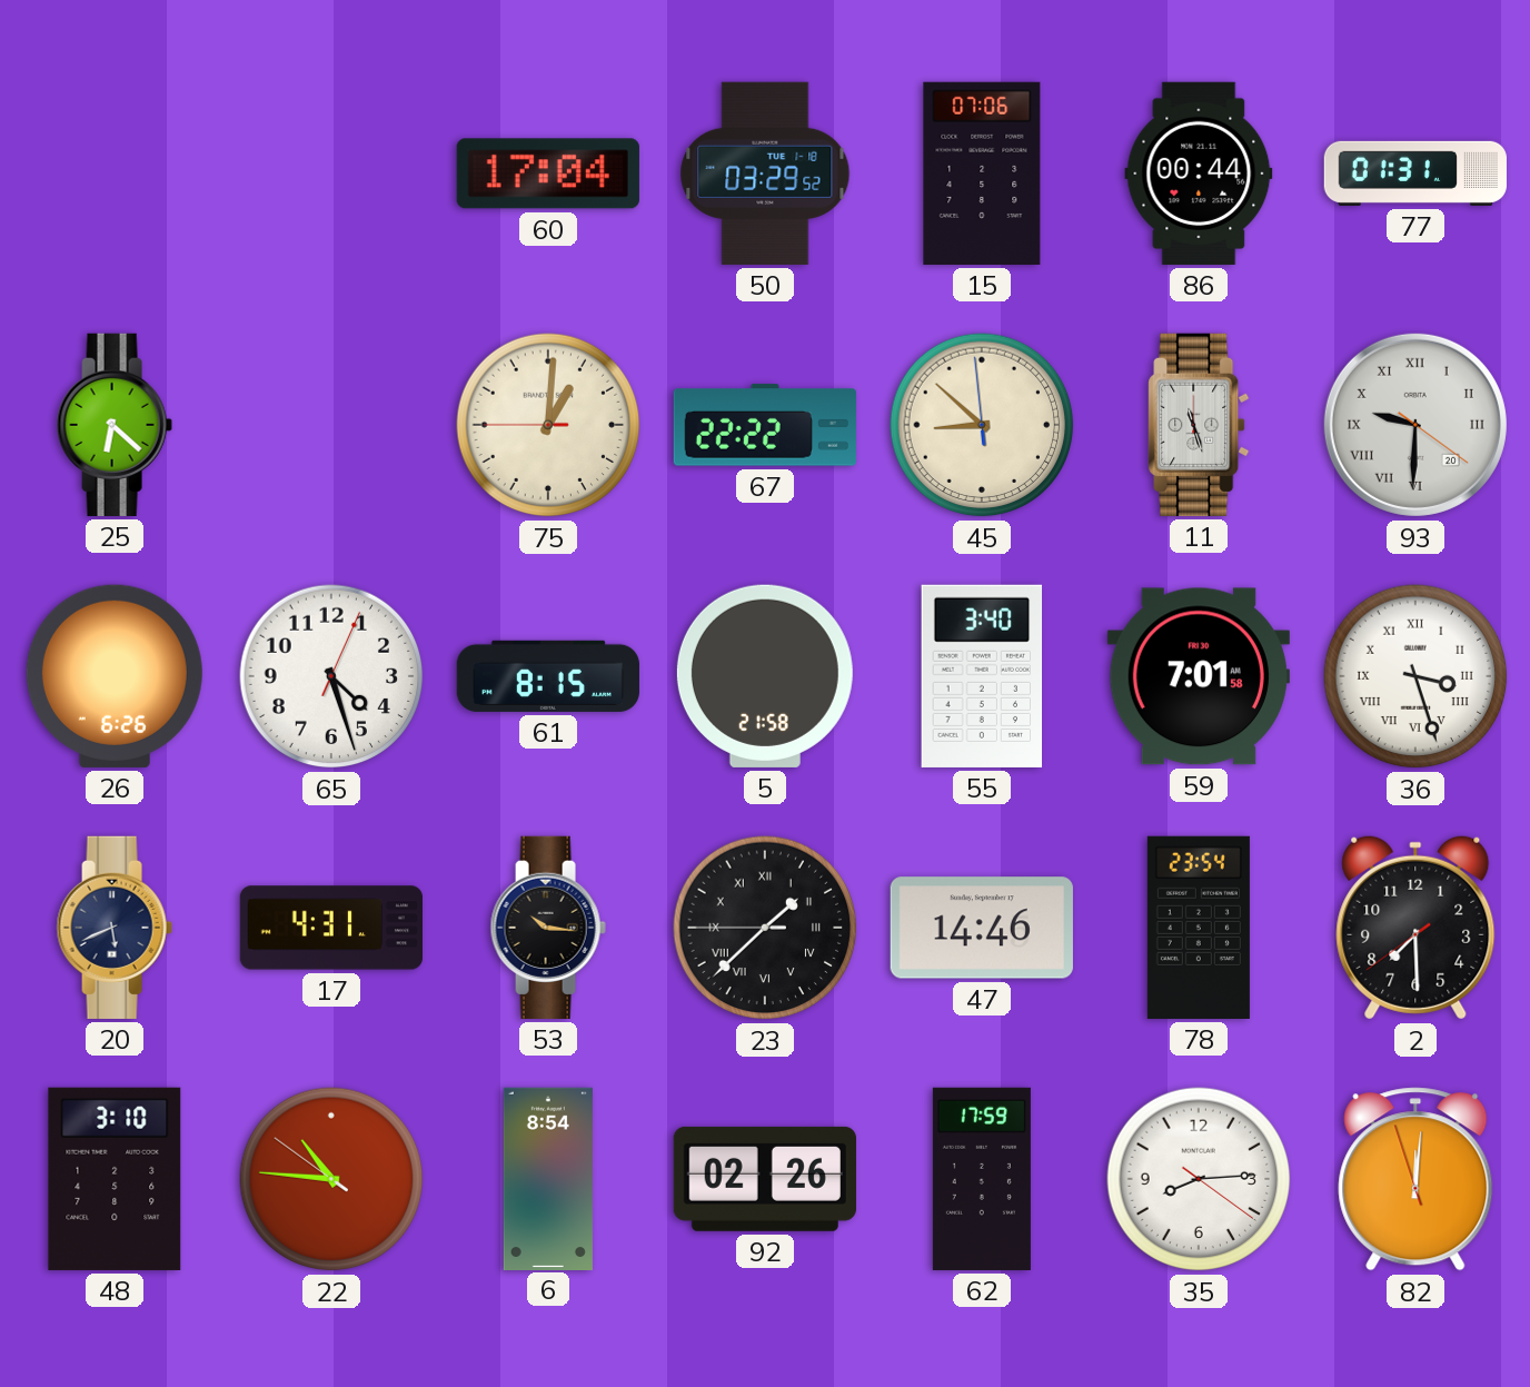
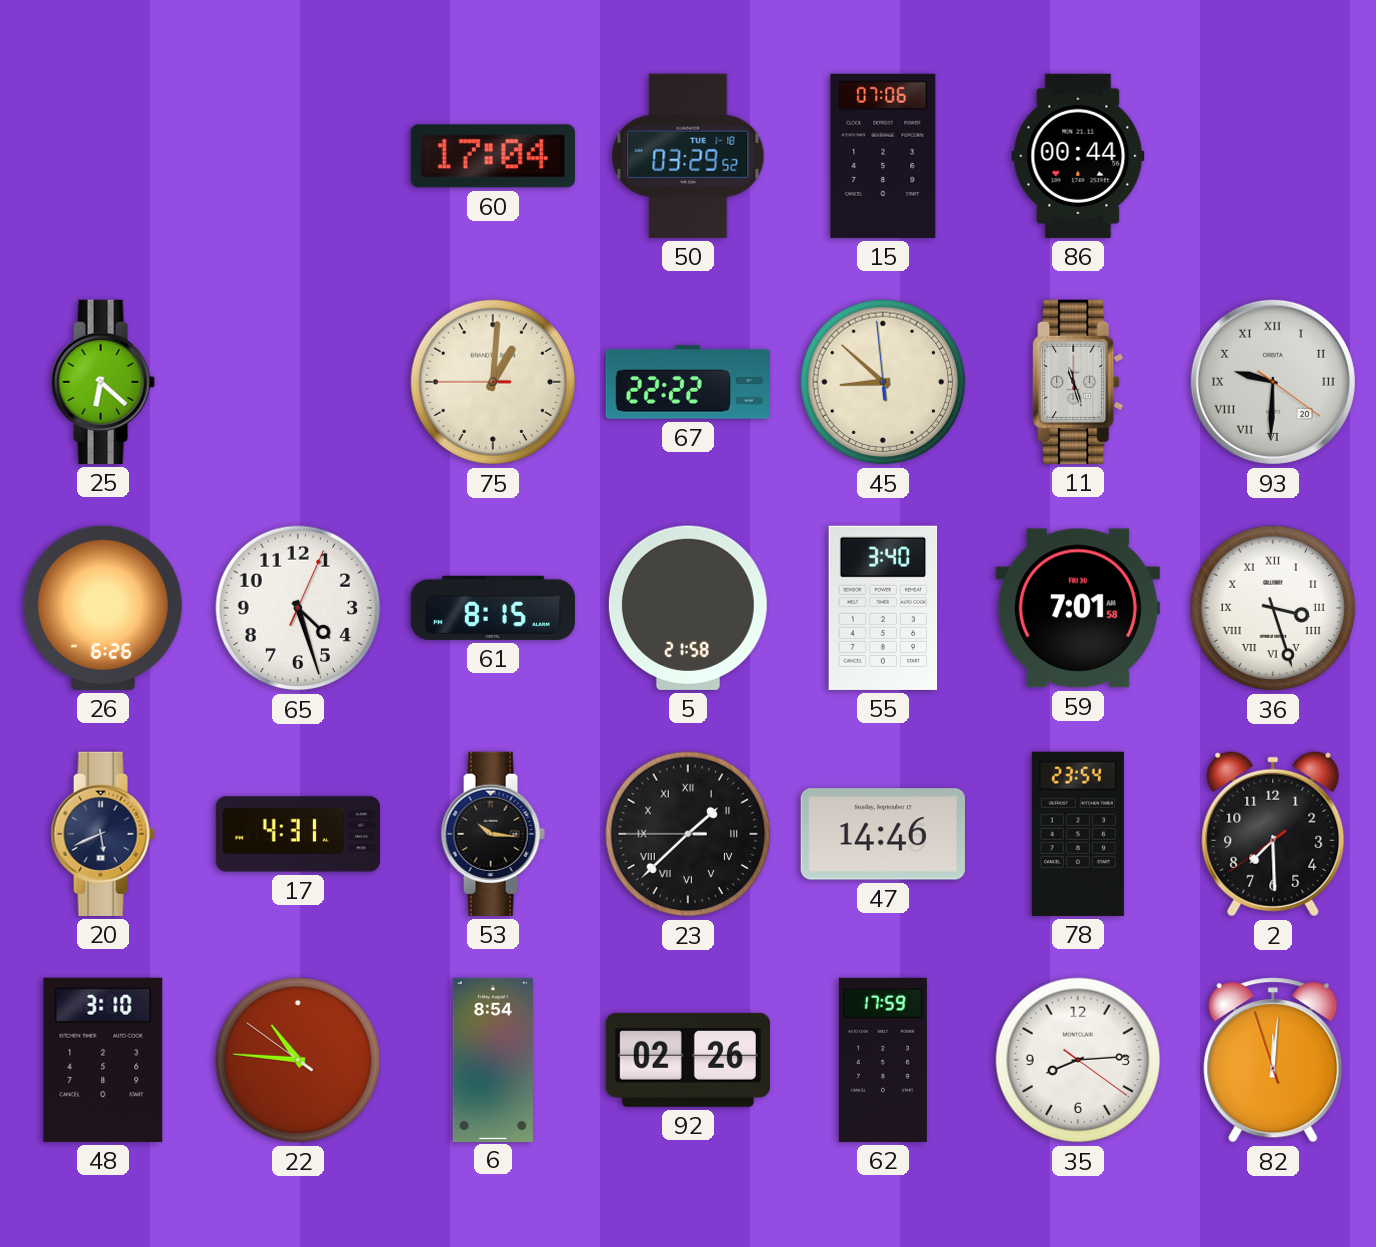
77: 01:31 -> none
